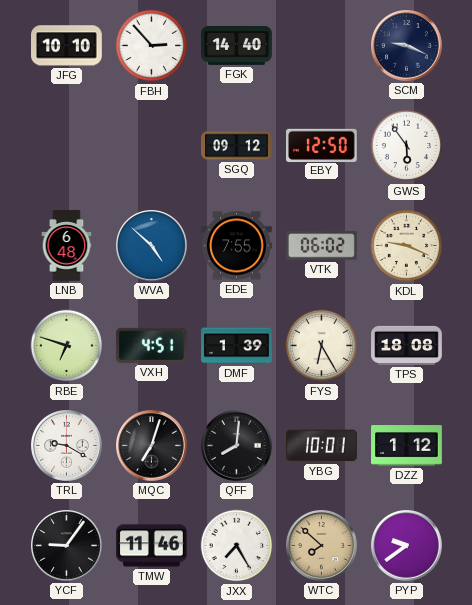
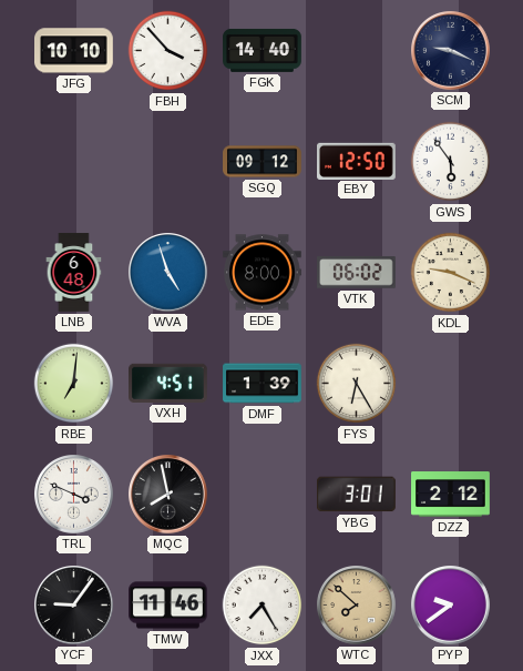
FBH: 2:53 -> 3:53
WVA: 4:52 -> 4:57
EDE: 7:55 -> 8:00
RBE: 6:48 -> 7:01
TPS: 18:08 -> none
TRL: 9:20 -> 3:49
MQC: 7:03 -> 7:58
QFF: 8:01 -> none
YBG: 10:01 -> 3:01
DZZ: 1:12 -> 2:12
